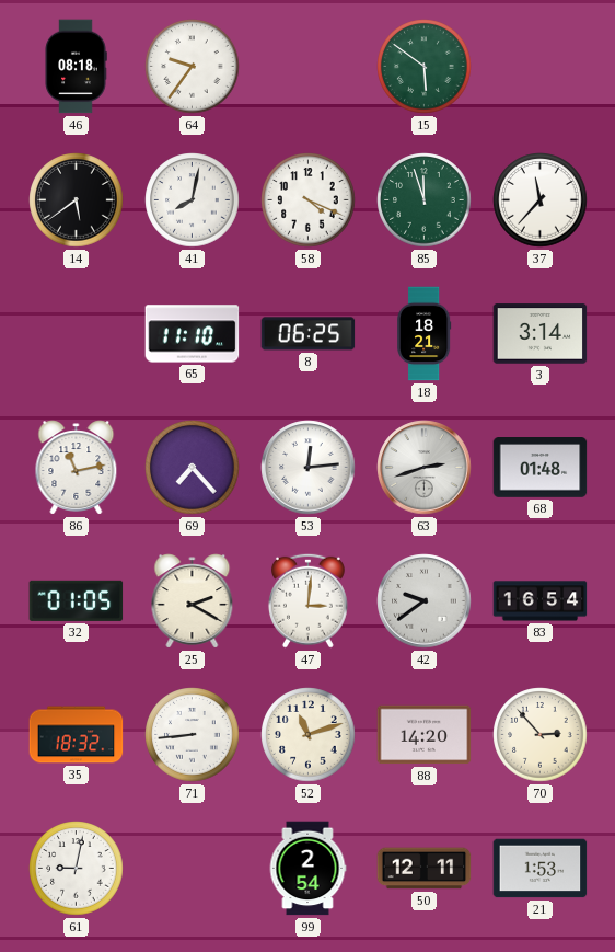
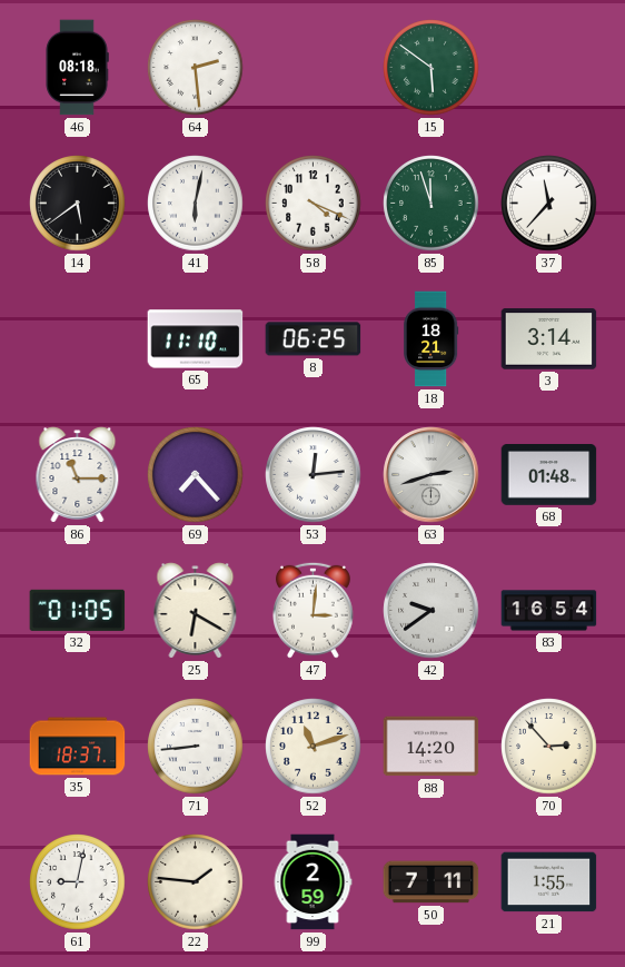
64: 9:36 -> 2:29
41: 8:02 -> 6:02
86: 11:13 -> 11:15
25: 2:20 -> 6:20
35: 18:32 -> 18:37
22: none -> 1:46
99: 2:54 -> 2:59
50: 12:11 -> 7:11
21: 1:53 -> 1:55
